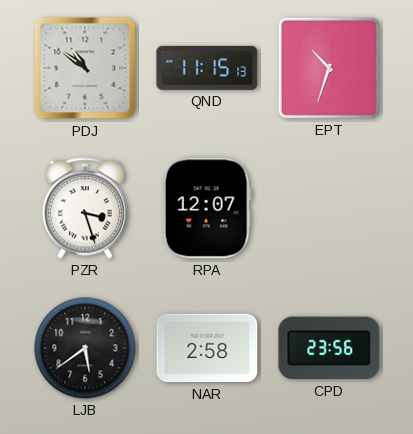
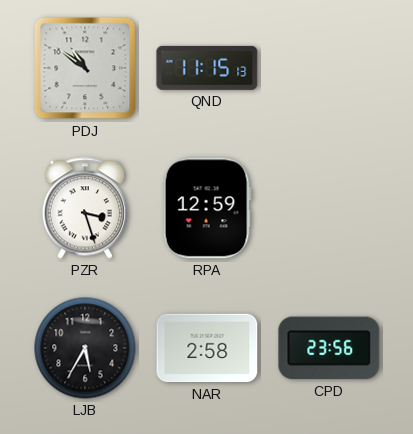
EPT: 10:33 -> none
RPA: 12:07 -> 12:59
LJB: 5:39 -> 5:35
